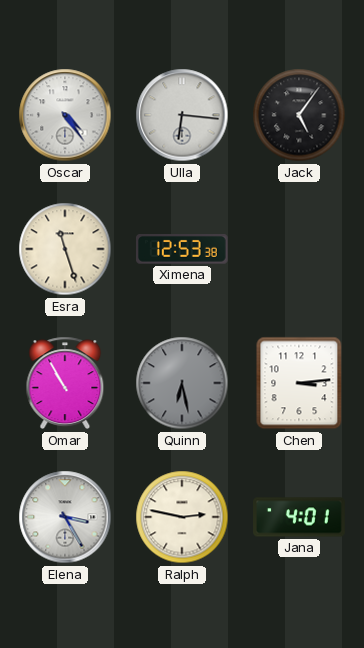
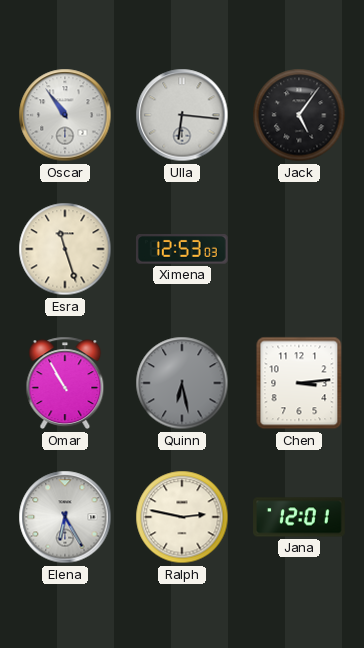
Oscar: 4:24 -> 10:54
Ximena: 12:53:38 -> 12:53:03
Elena: 3:25 -> 6:25
Jana: 4:01 -> 12:01
